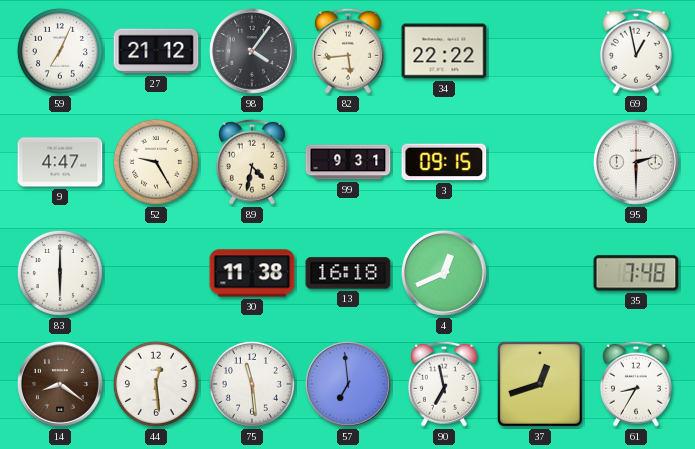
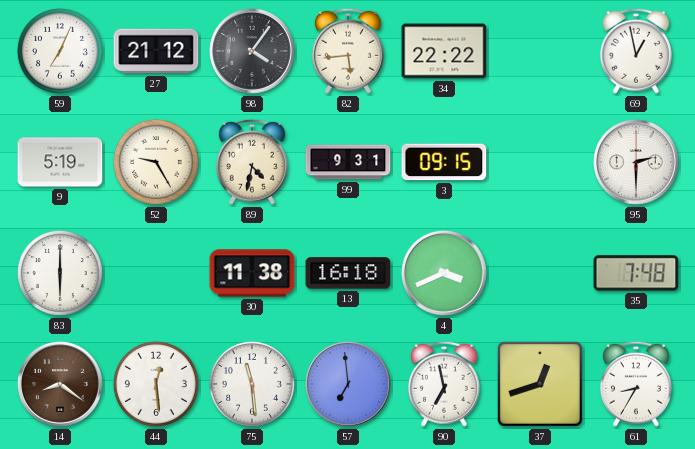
9: 4:47 -> 5:19
4: 12:41 -> 3:41
